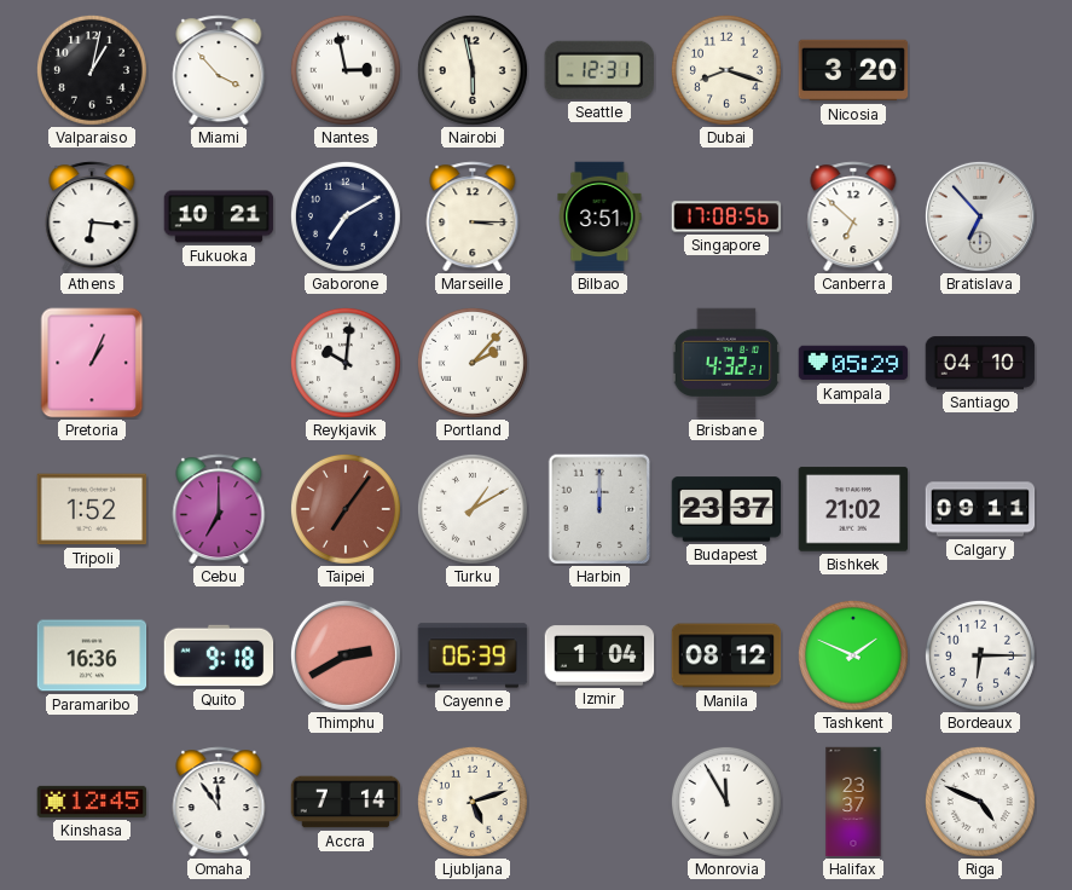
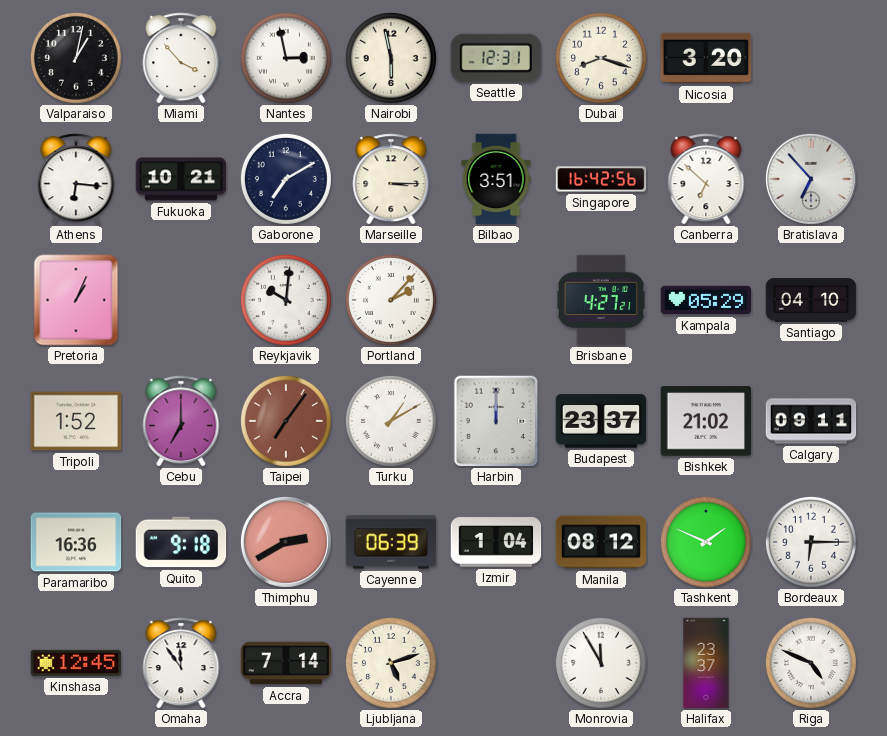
Singapore: 17:08 -> 16:42
Brisbane: 4:32 -> 4:27
